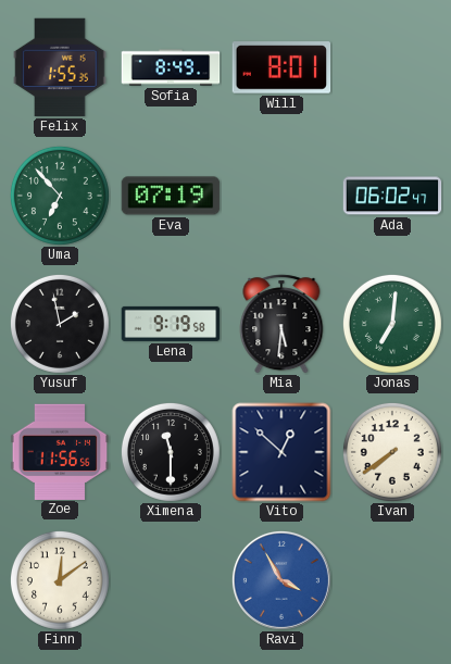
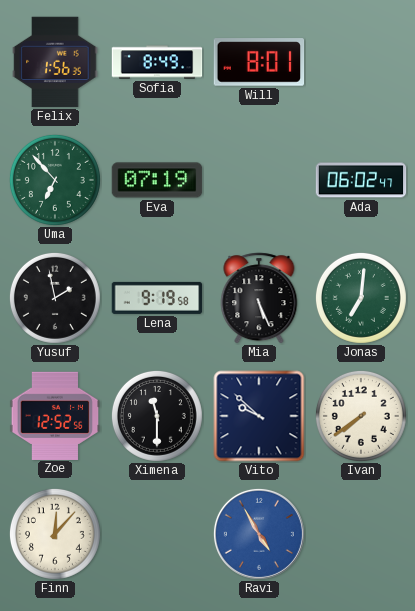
Felix: 1:55 -> 1:56
Mia: 5:31 -> 5:26
Zoe: 11:56 -> 12:52
Vito: 12:52 -> 9:52
Finn: 12:09 -> 12:07
Ravi: 3:55 -> 4:55
